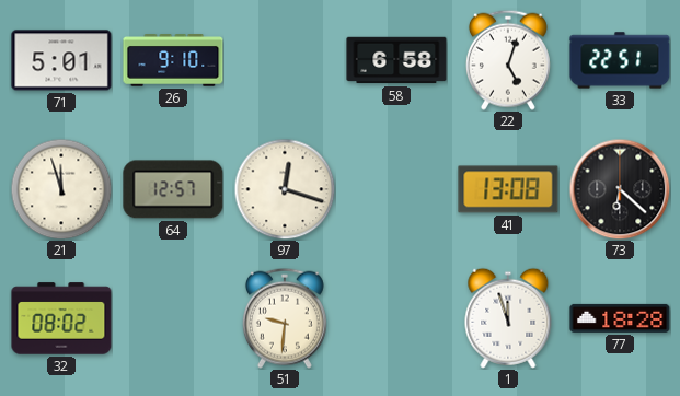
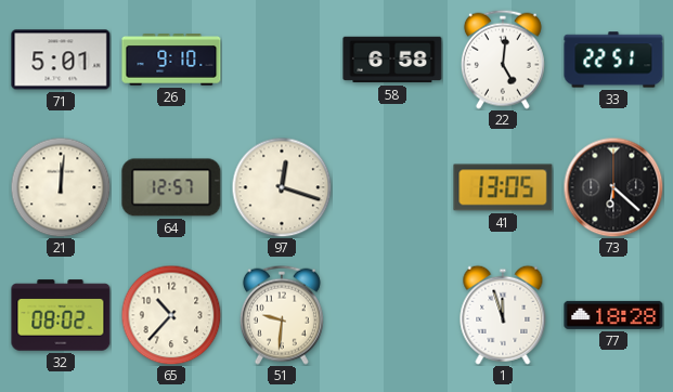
22: 5:03 -> 5:01
21: 11:57 -> 12:01
41: 13:08 -> 13:05
65: none -> 10:37
